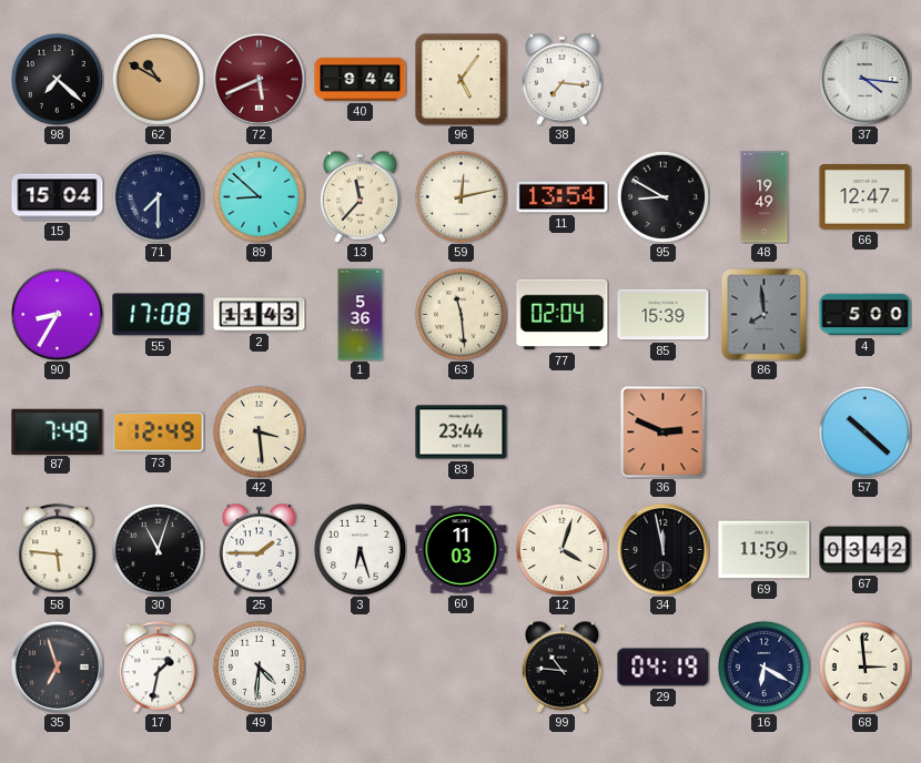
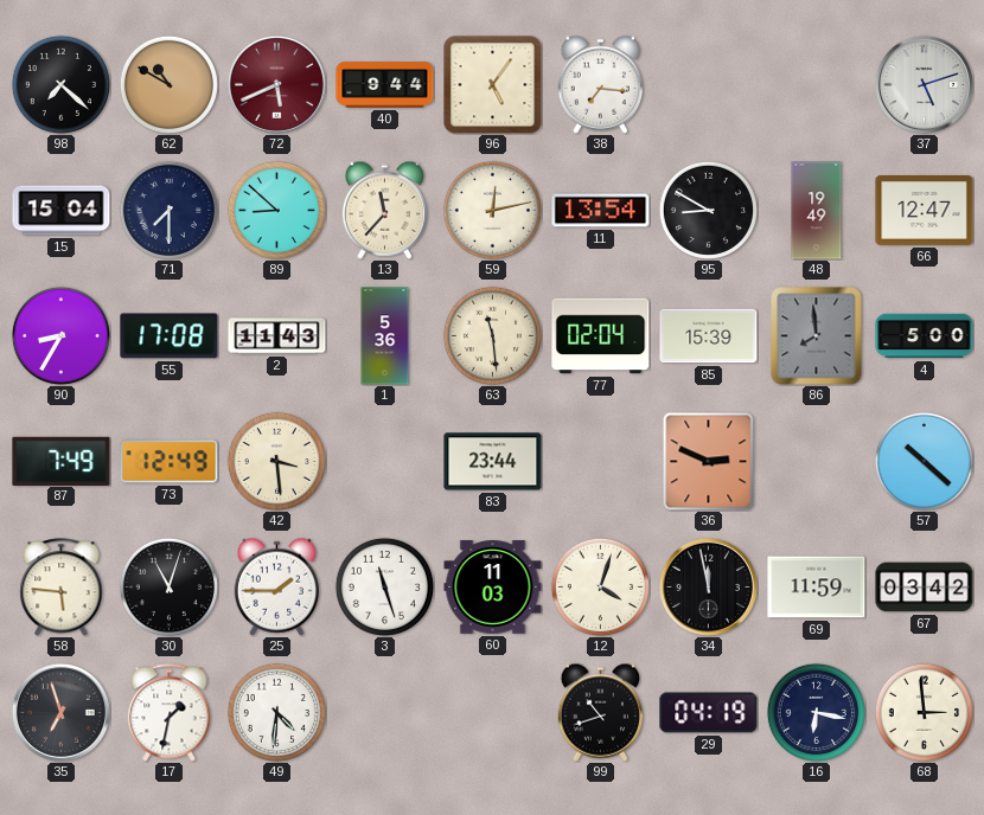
37: 4:16 -> 5:12
3: 6:27 -> 11:27
99: 10:46 -> 10:42
16: 6:20 -> 6:17
